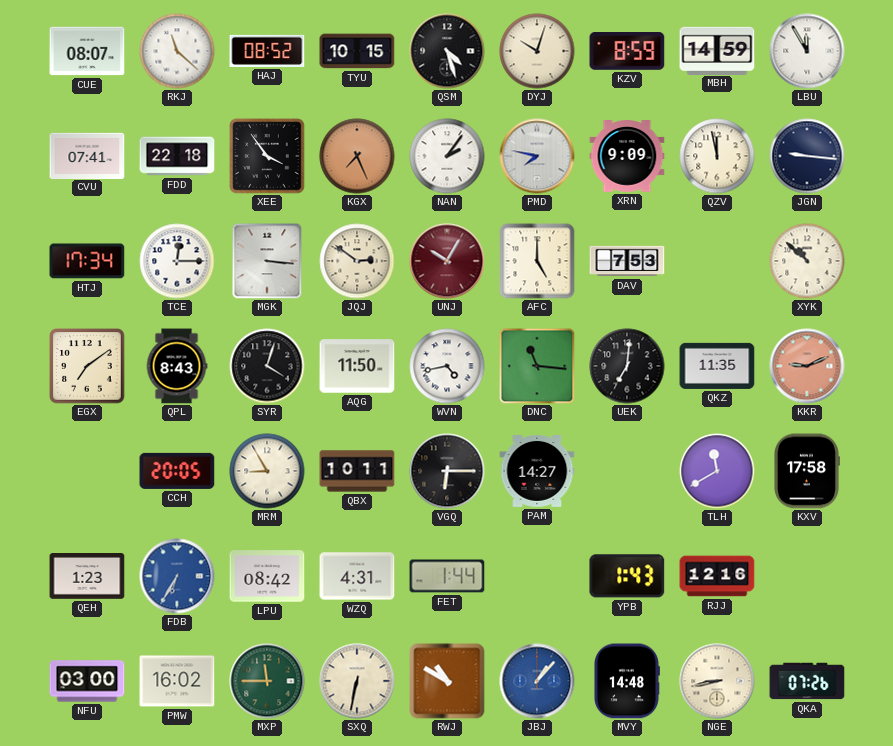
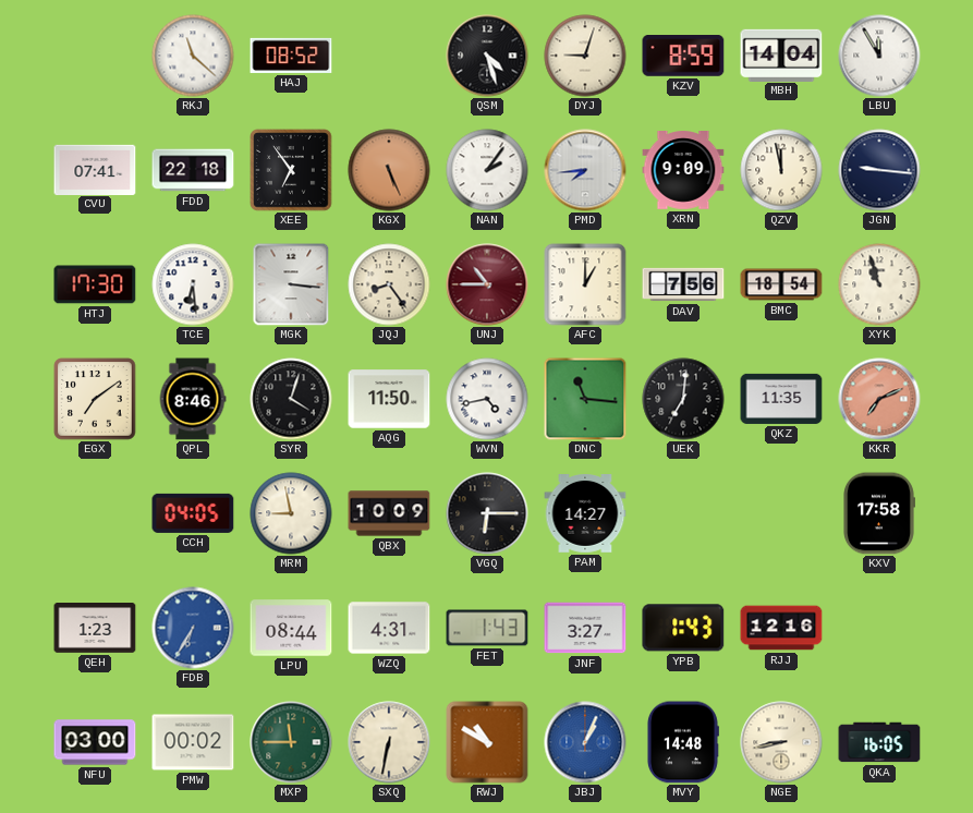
CUE: 08:07 -> none
TYU: 10:15 -> none
DYJ: 10:03 -> 9:03
MBH: 14:59 -> 14:04
XEE: 3:54 -> 6:54
KGX: 7:26 -> 5:26
PMD: 7:47 -> 7:44
HTJ: 17:34 -> 17:30
TCE: 12:15 -> 6:29
JQJ: 2:51 -> 8:24
UNJ: 10:05 -> 10:45
AFC: 5:00 -> 1:00
DAV: 7:53 -> 7:56
BMC: none -> 18:54
XYK: 10:52 -> 10:57
QPL: 8:43 -> 8:46
KKR: 9:11 -> 7:11
CCH: 20:05 -> 04:05
MRM: 8:55 -> 8:58
QBX: 10:11 -> 10:09
TLH: 11:40 -> none
LPU: 08:42 -> 08:44
FET: 1:44 -> 1:43
JNF: none -> 3:27
PMW: 16:02 -> 00:02
JBJ: 1:07 -> 1:04
QKA: 07:26 -> 16:05
